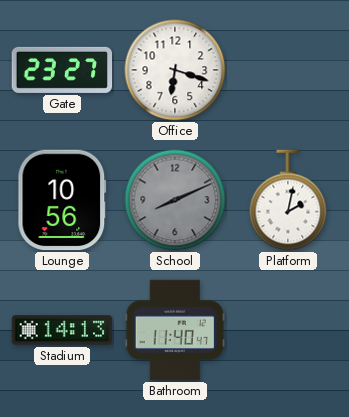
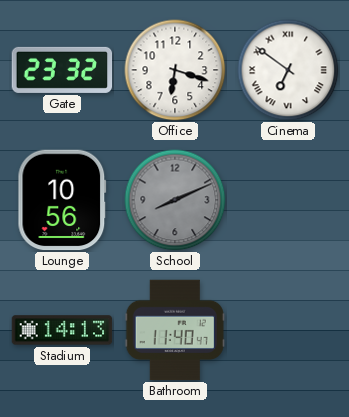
Gate: 23:27 -> 23:32
Cinema: none -> 6:51
Platform: 2:02 -> none
